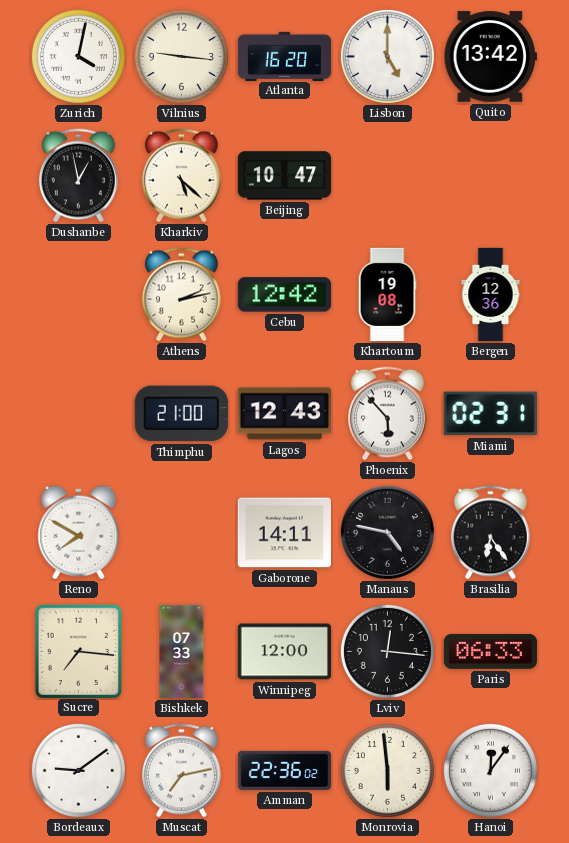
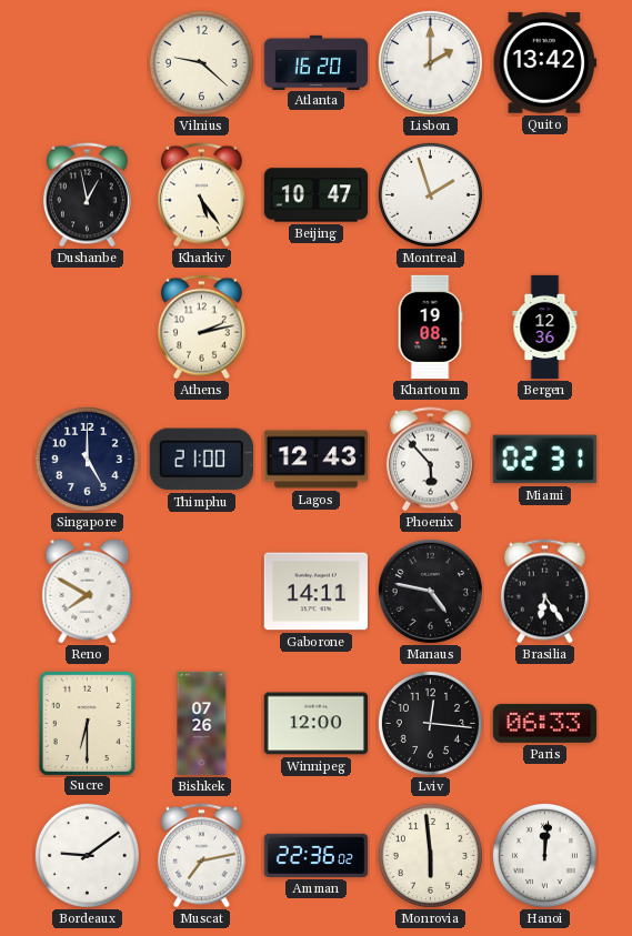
Zurich: 4:02 -> none
Vilnius: 9:16 -> 9:22
Lisbon: 5:00 -> 2:00
Kharkiv: 5:22 -> 5:24
Montreal: none -> 1:57
Cebu: 12:42 -> none
Singapore: none -> 5:00
Sucre: 7:16 -> 6:30
Bishkek: 07:33 -> 07:26
Hanoi: 12:06 -> 12:01
